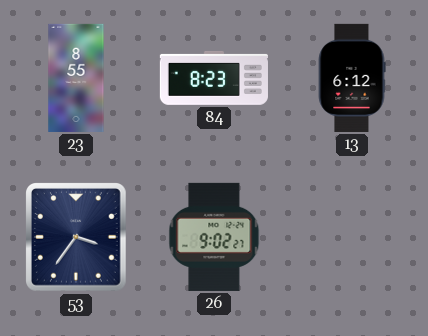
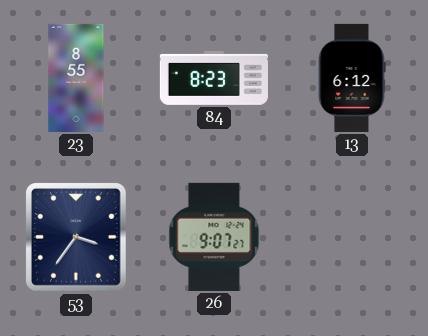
26: 9:02 -> 9:07
